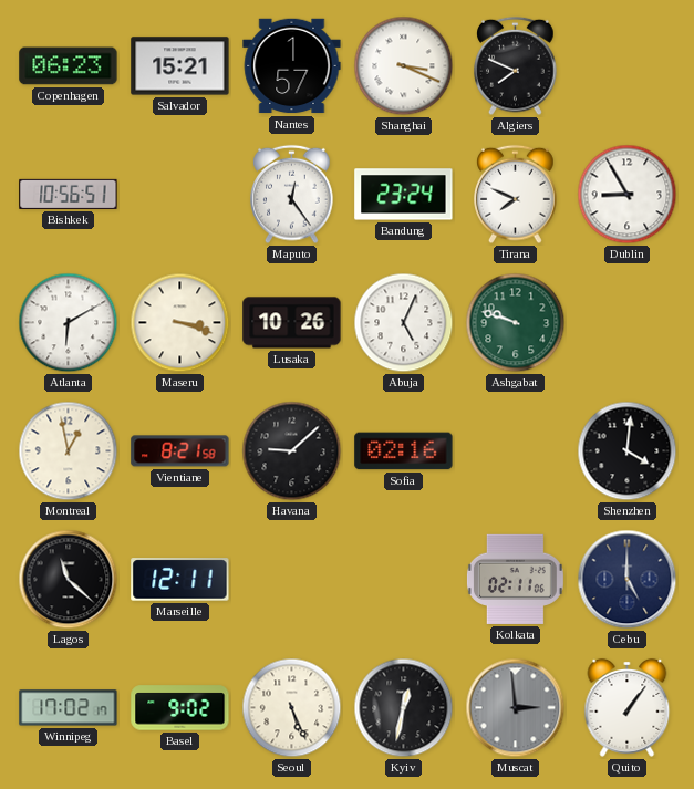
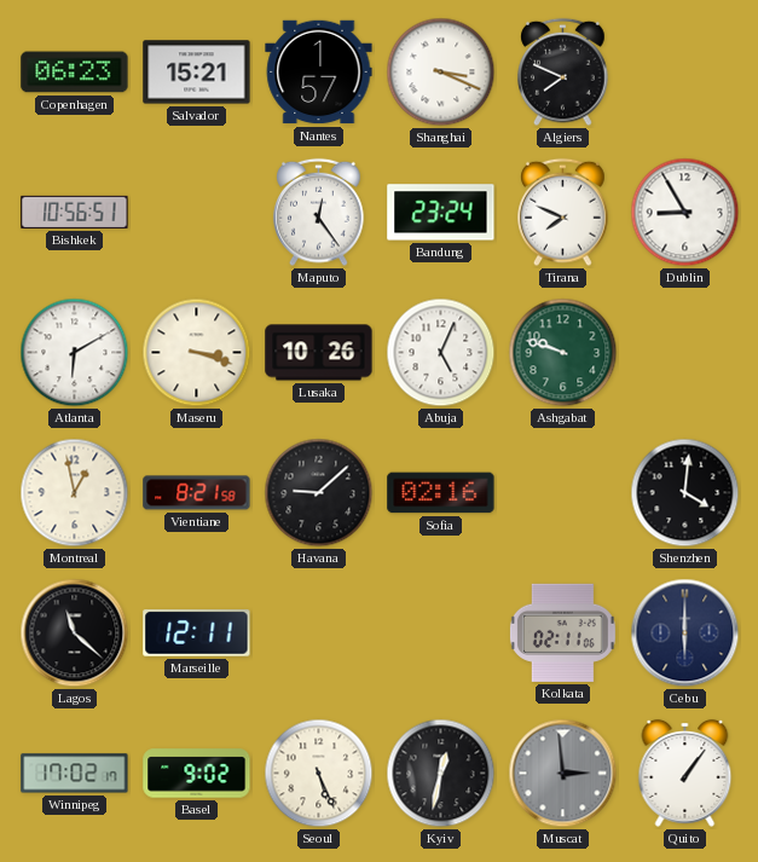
Cebu: 5:00 -> 6:00
